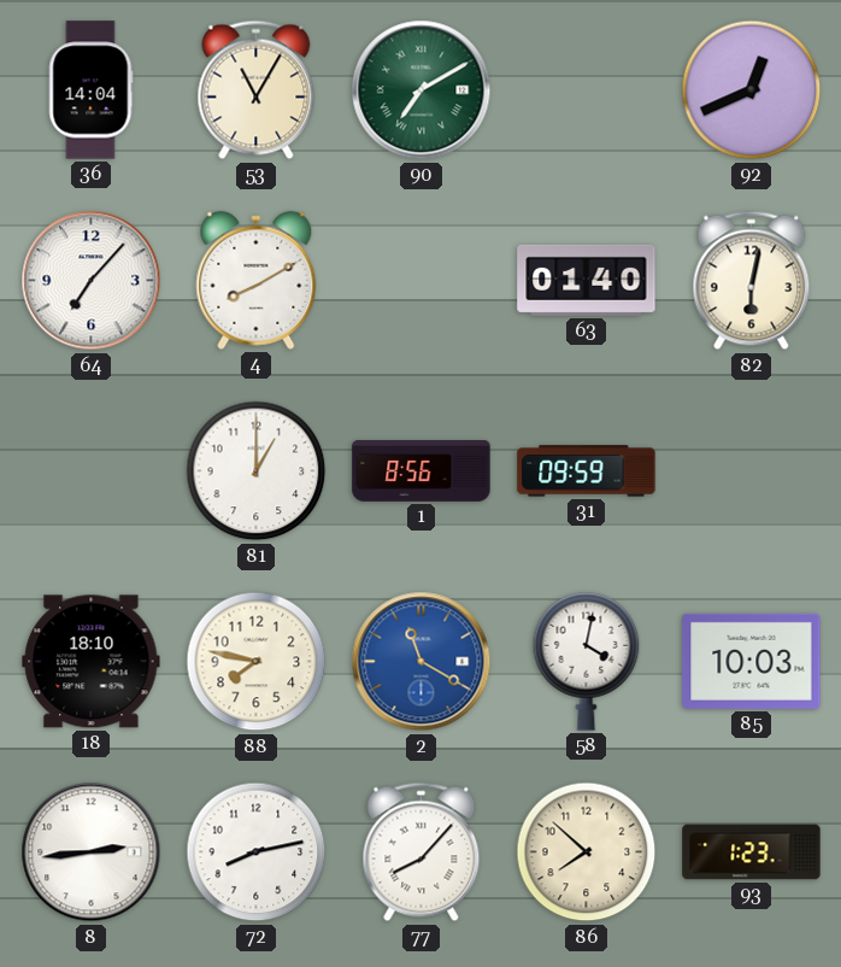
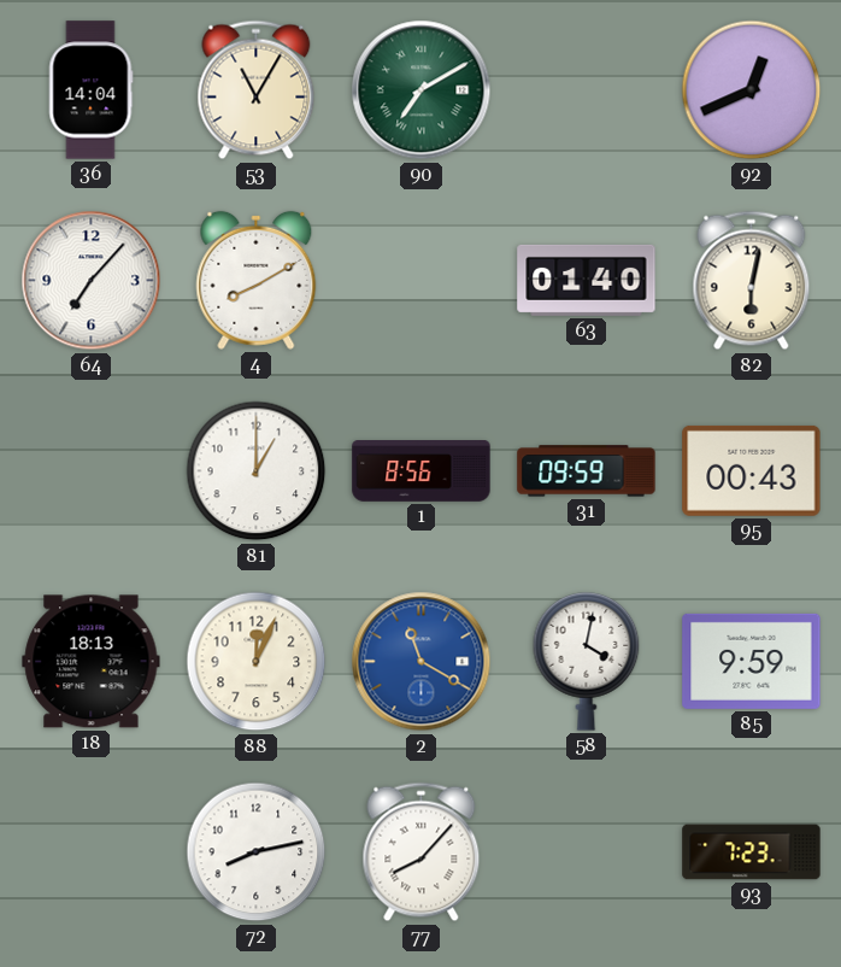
95: none -> 00:43
18: 18:10 -> 18:13
88: 7:47 -> 12:04
85: 10:03 -> 9:59
8: 2:44 -> none
86: 7:52 -> none
93: 1:23 -> 7:23
